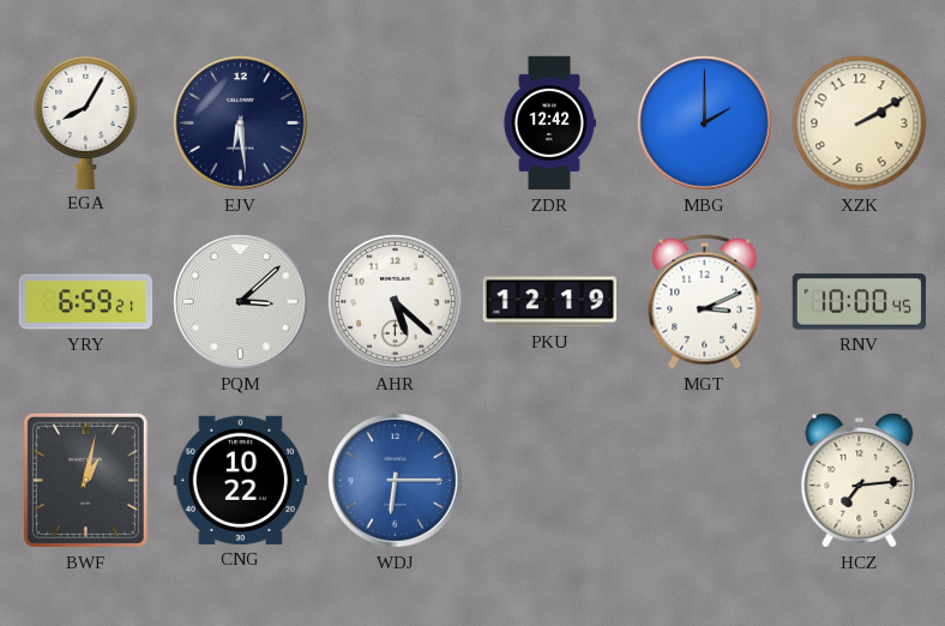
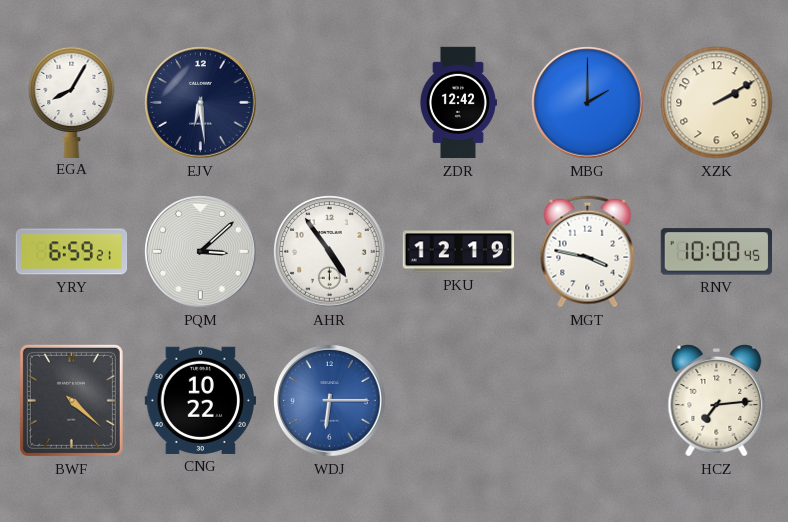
AHR: 5:22 -> 4:54
MGT: 3:11 -> 3:47
BWF: 1:02 -> 4:22
